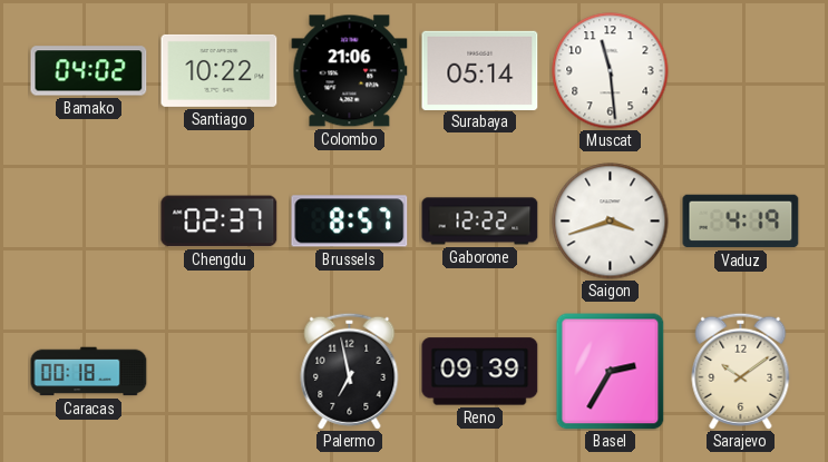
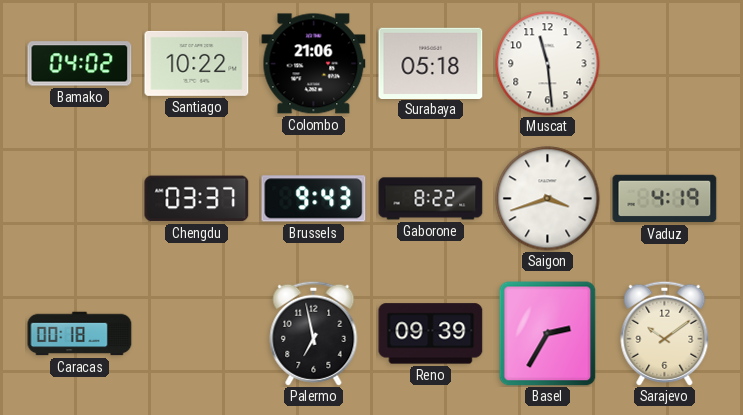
Surabaya: 05:14 -> 05:18
Chengdu: 02:37 -> 03:37
Brussels: 8:57 -> 9:43
Gaborone: 12:22 -> 8:22
